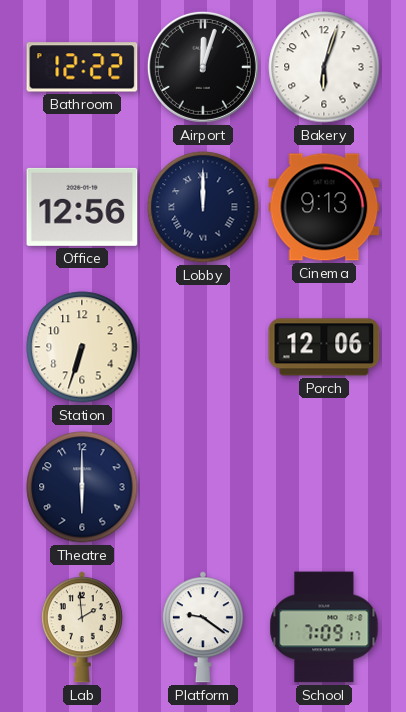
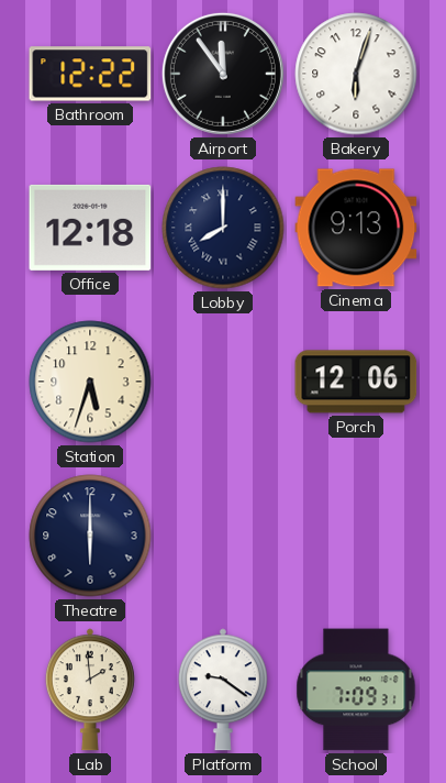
Airport: 12:03 -> 11:54
Office: 12:56 -> 12:18
Lobby: 12:00 -> 8:00
Station: 6:33 -> 5:33
School: 7:09:17 -> 7:09:31
